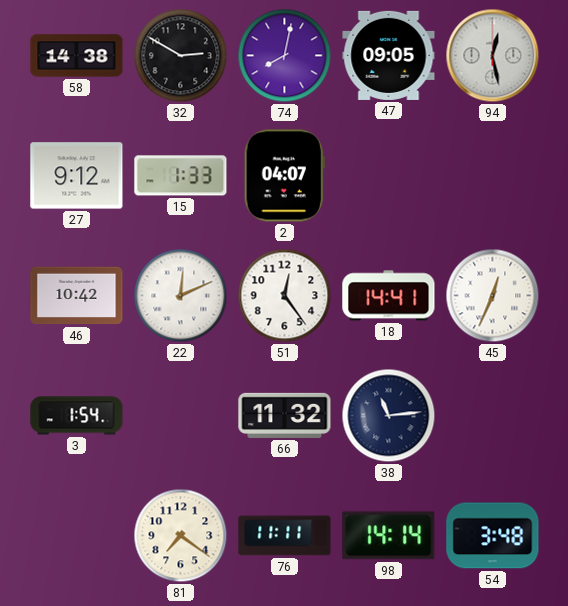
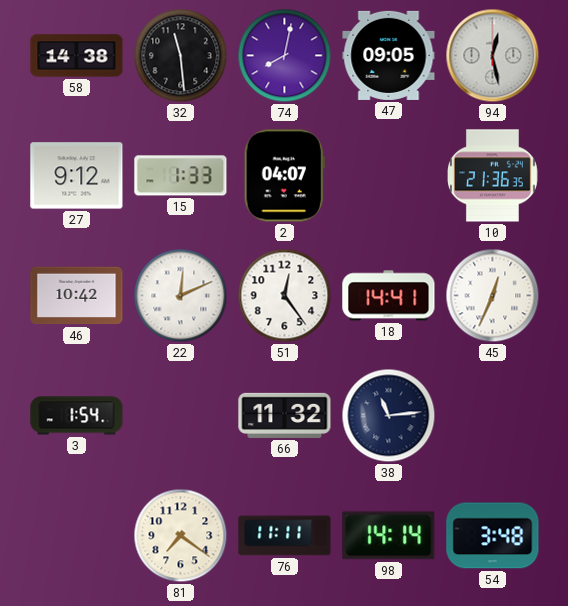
32: 2:50 -> 11:29
10: none -> 21:36
